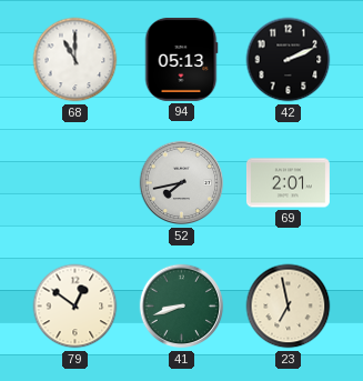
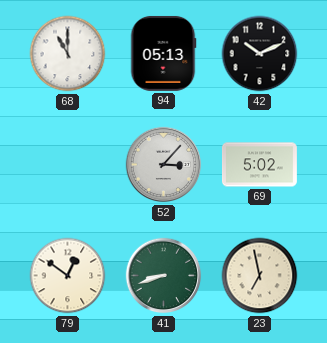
42: 2:11 -> 10:11
52: 7:43 -> 3:07
69: 2:01 -> 5:02
